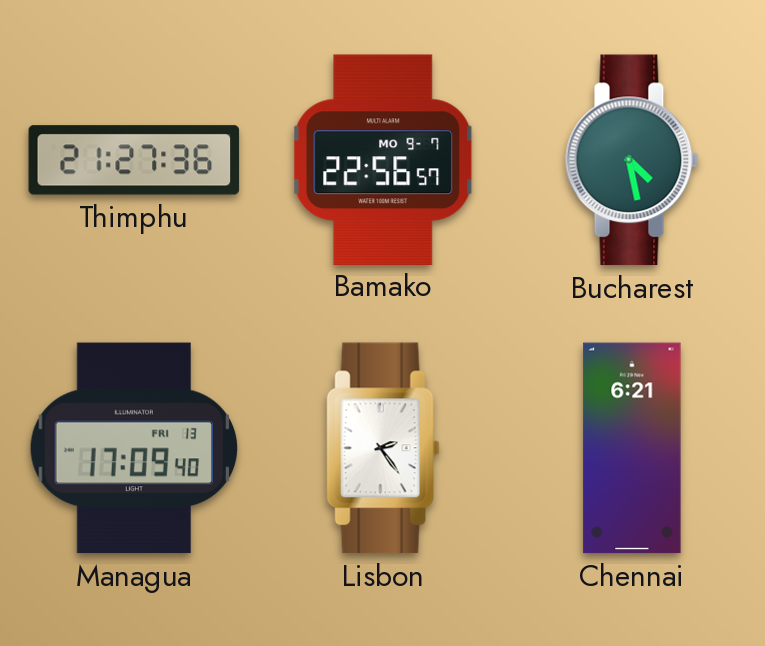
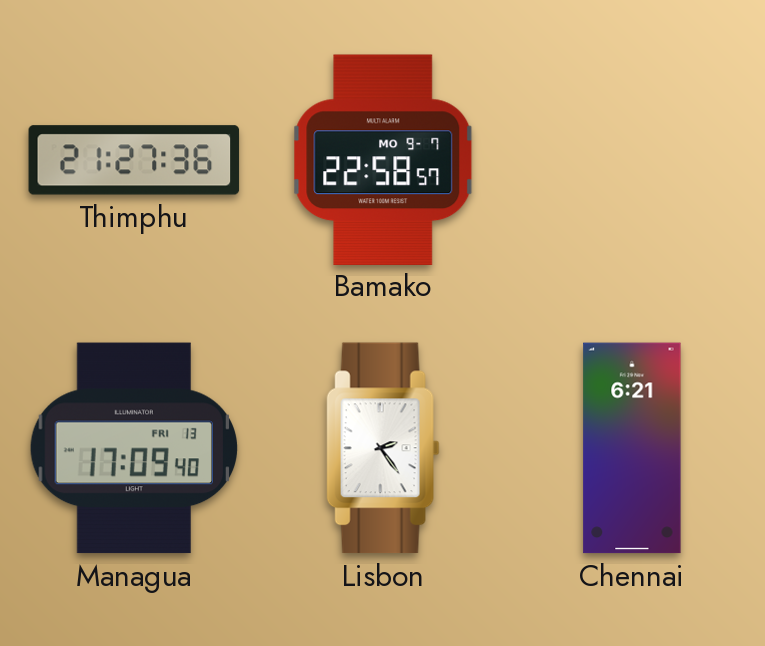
Bamako: 22:56 -> 22:58
Bucharest: 4:28 -> none
